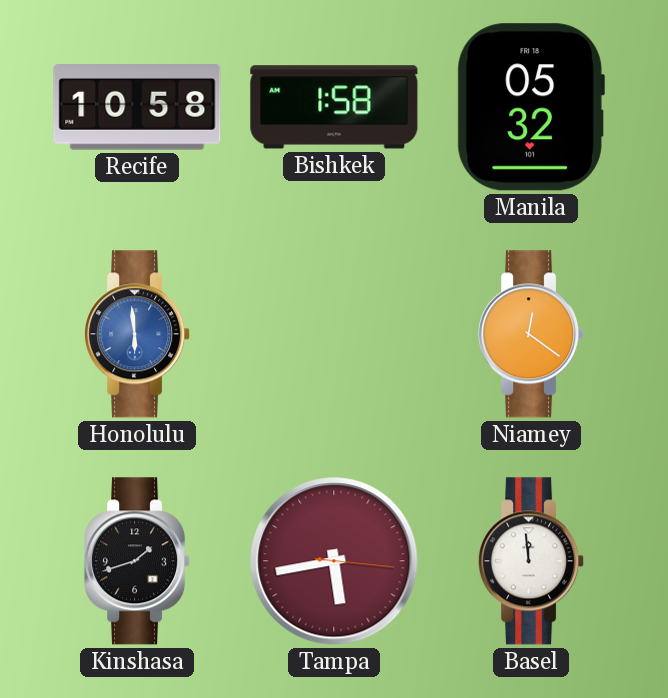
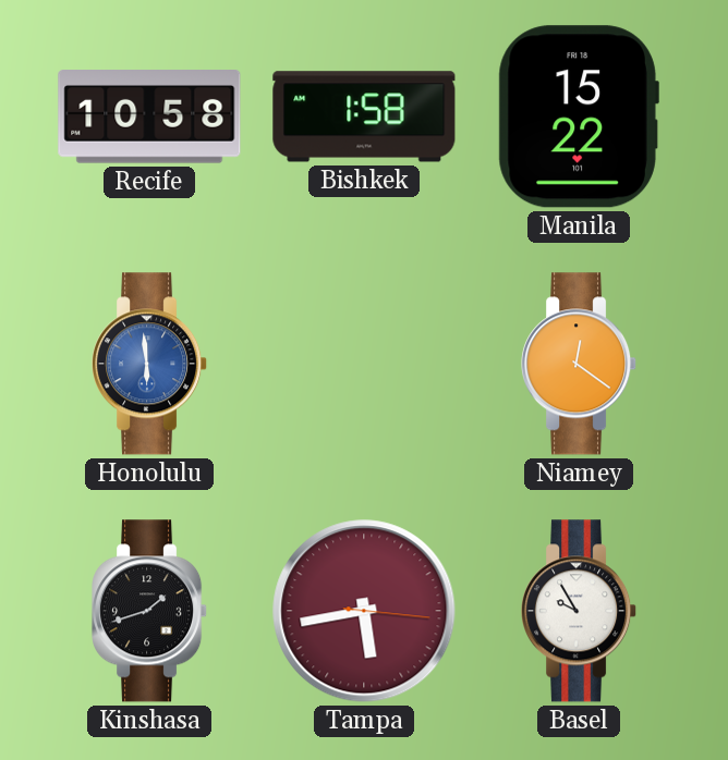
Manila: 05:32 -> 15:22
Basel: 11:59 -> 9:55
